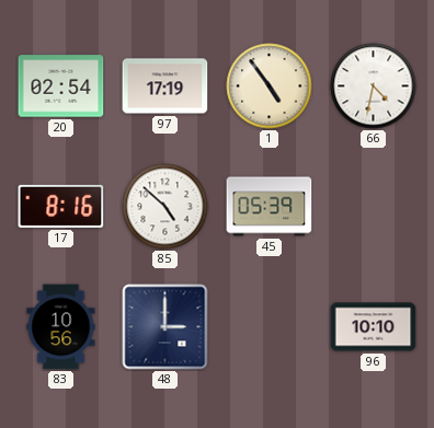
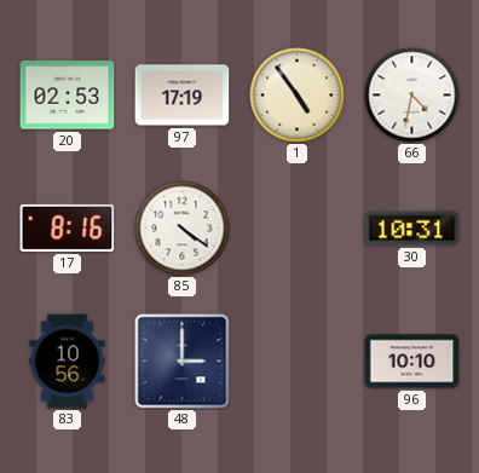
20: 02:54 -> 02:53
85: 4:52 -> 4:21
45: 05:39 -> none
30: none -> 10:31
